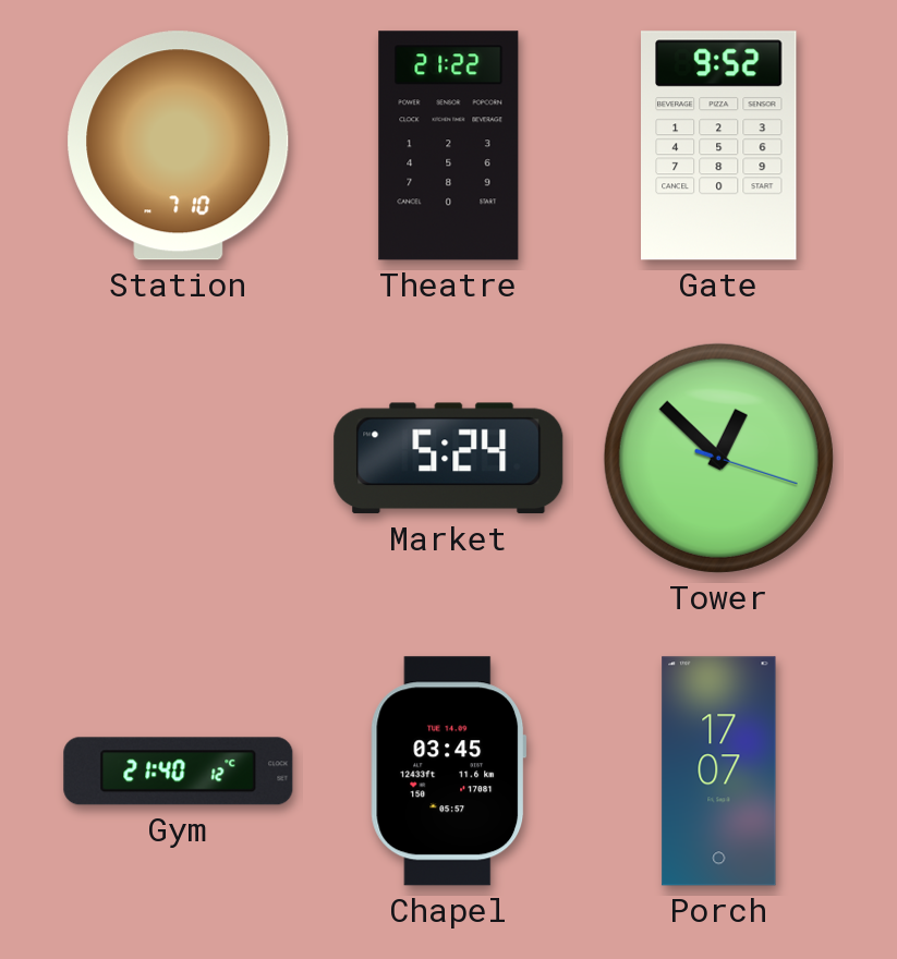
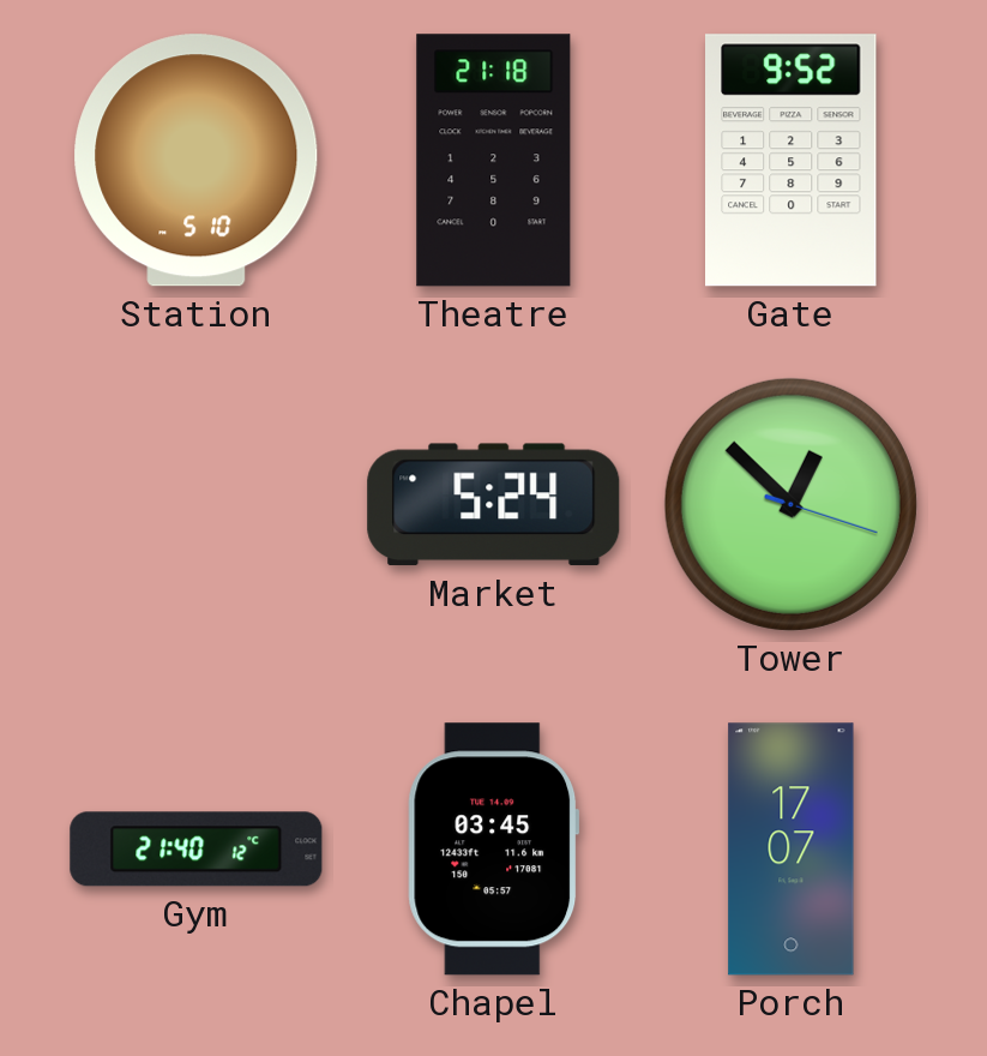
Station: 7:10 -> 5:10
Theatre: 21:22 -> 21:18
